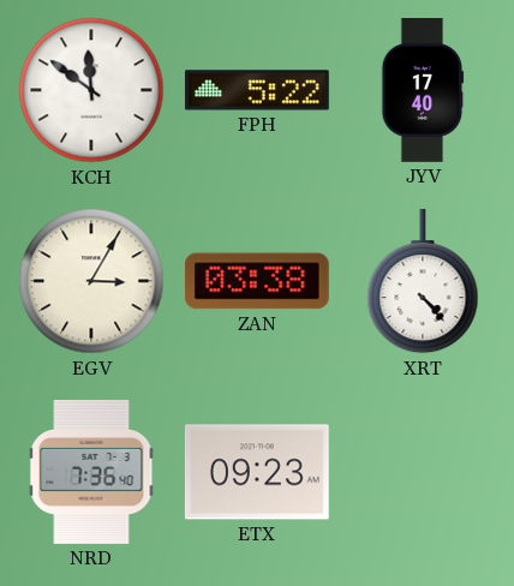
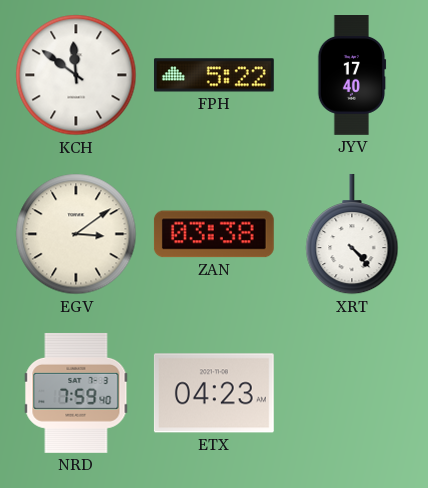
EGV: 3:05 -> 3:09
NRD: 7:36 -> 7:59
ETX: 09:23 -> 04:23
